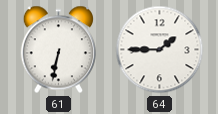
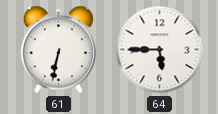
64: 1:45 -> 5:45
